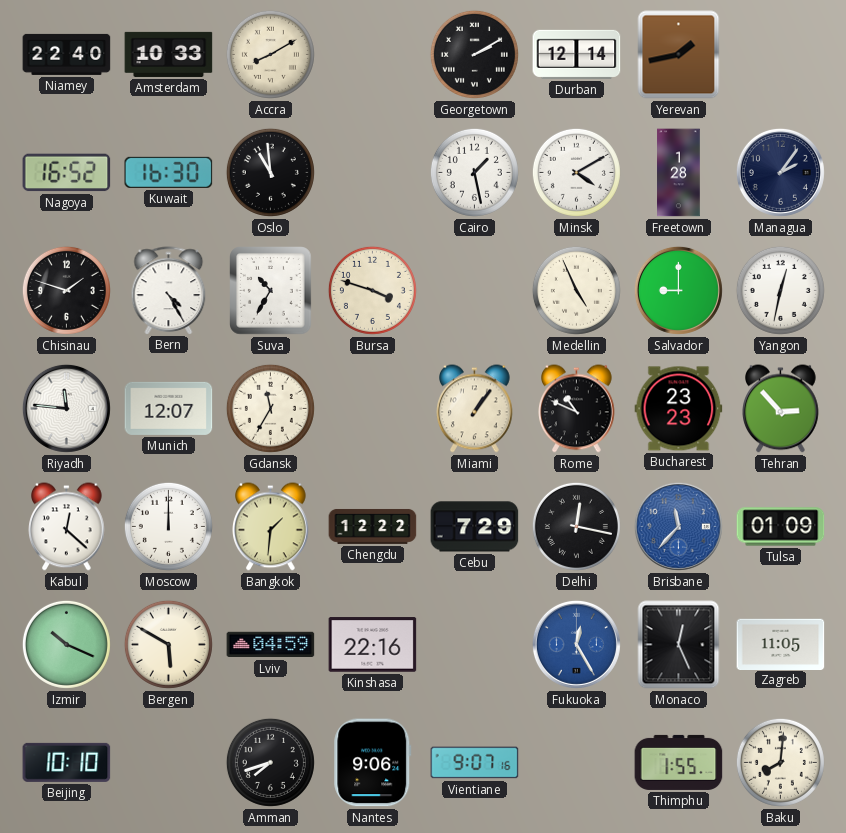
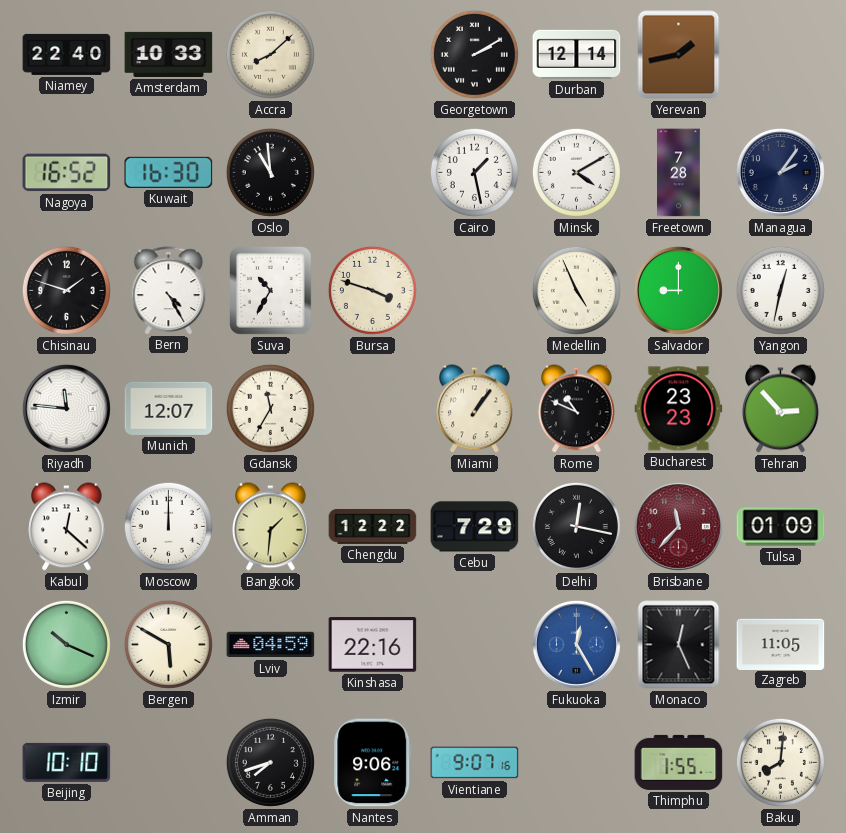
Accra: 8:10 -> 8:08
Freetown: 1:28 -> 7:28
Brisbane dial: blue -> burgundy
